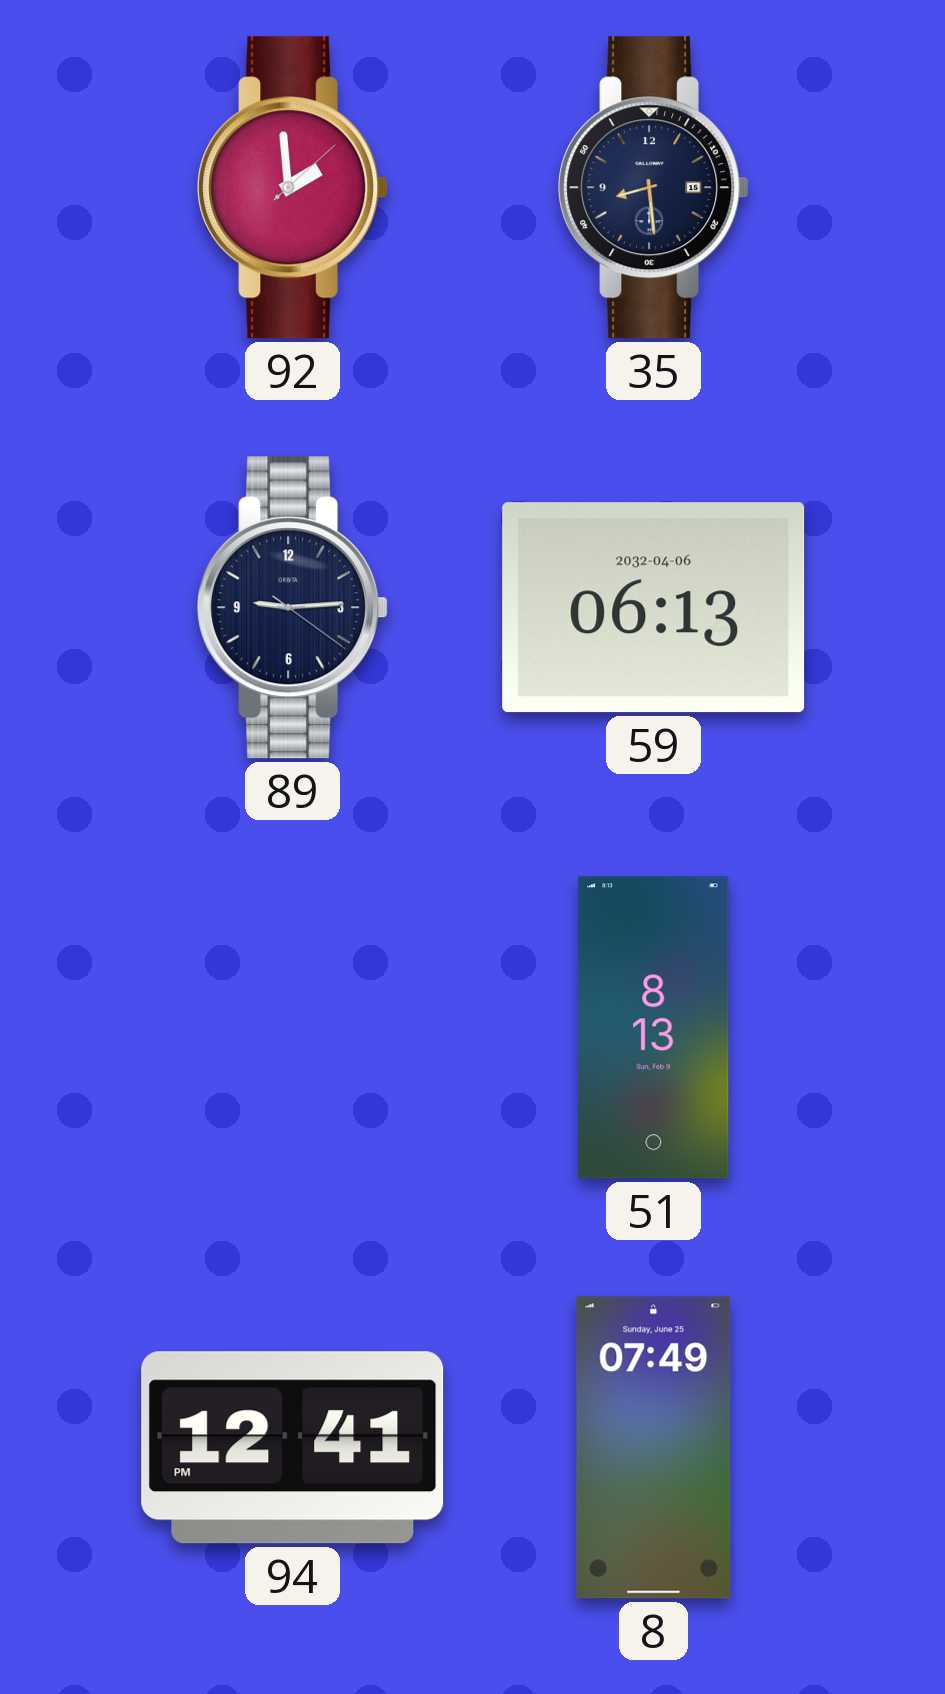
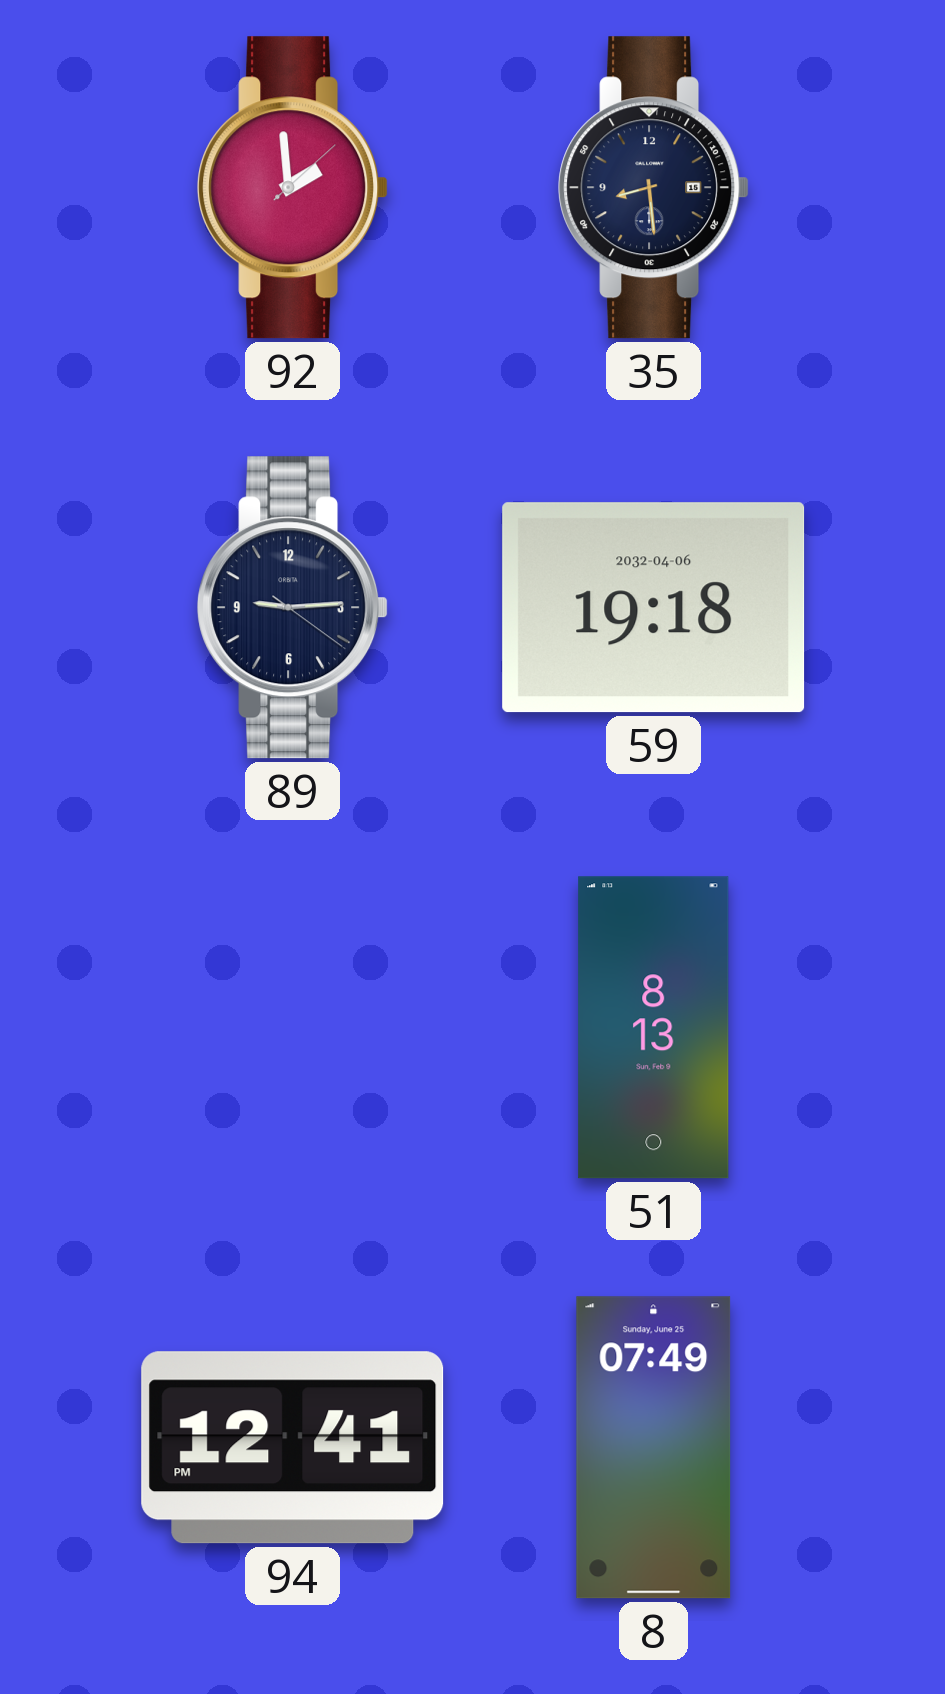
59: 06:13 -> 19:18
